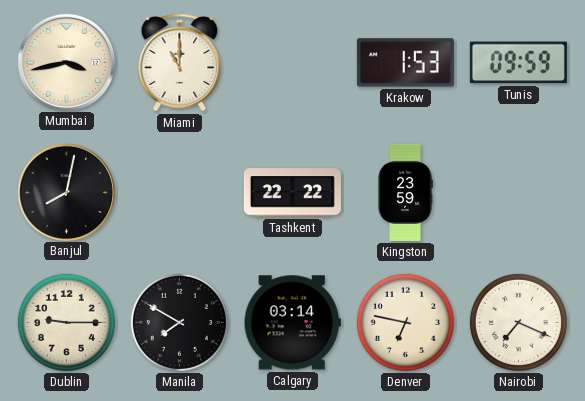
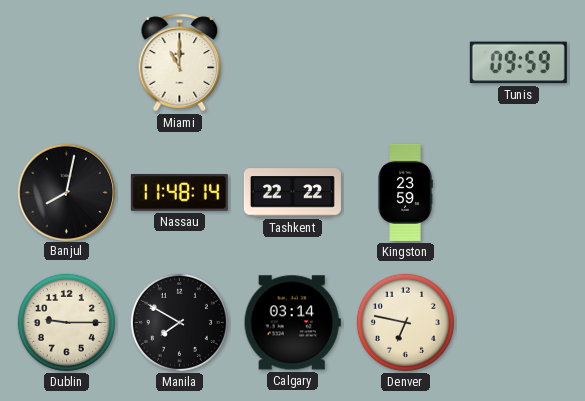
Mumbai: 3:43 -> none
Krakow: 1:53 -> none
Nassau: none -> 11:48
Nairobi: 7:19 -> none
